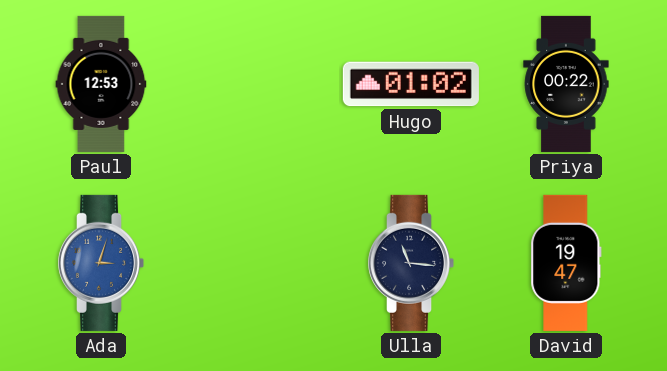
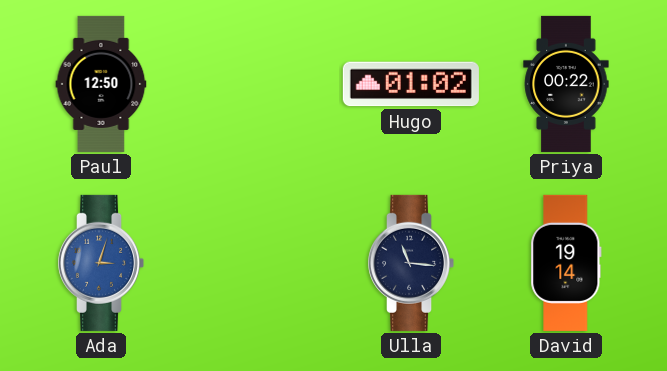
Paul: 12:53 -> 12:50
David: 19:47 -> 19:14
